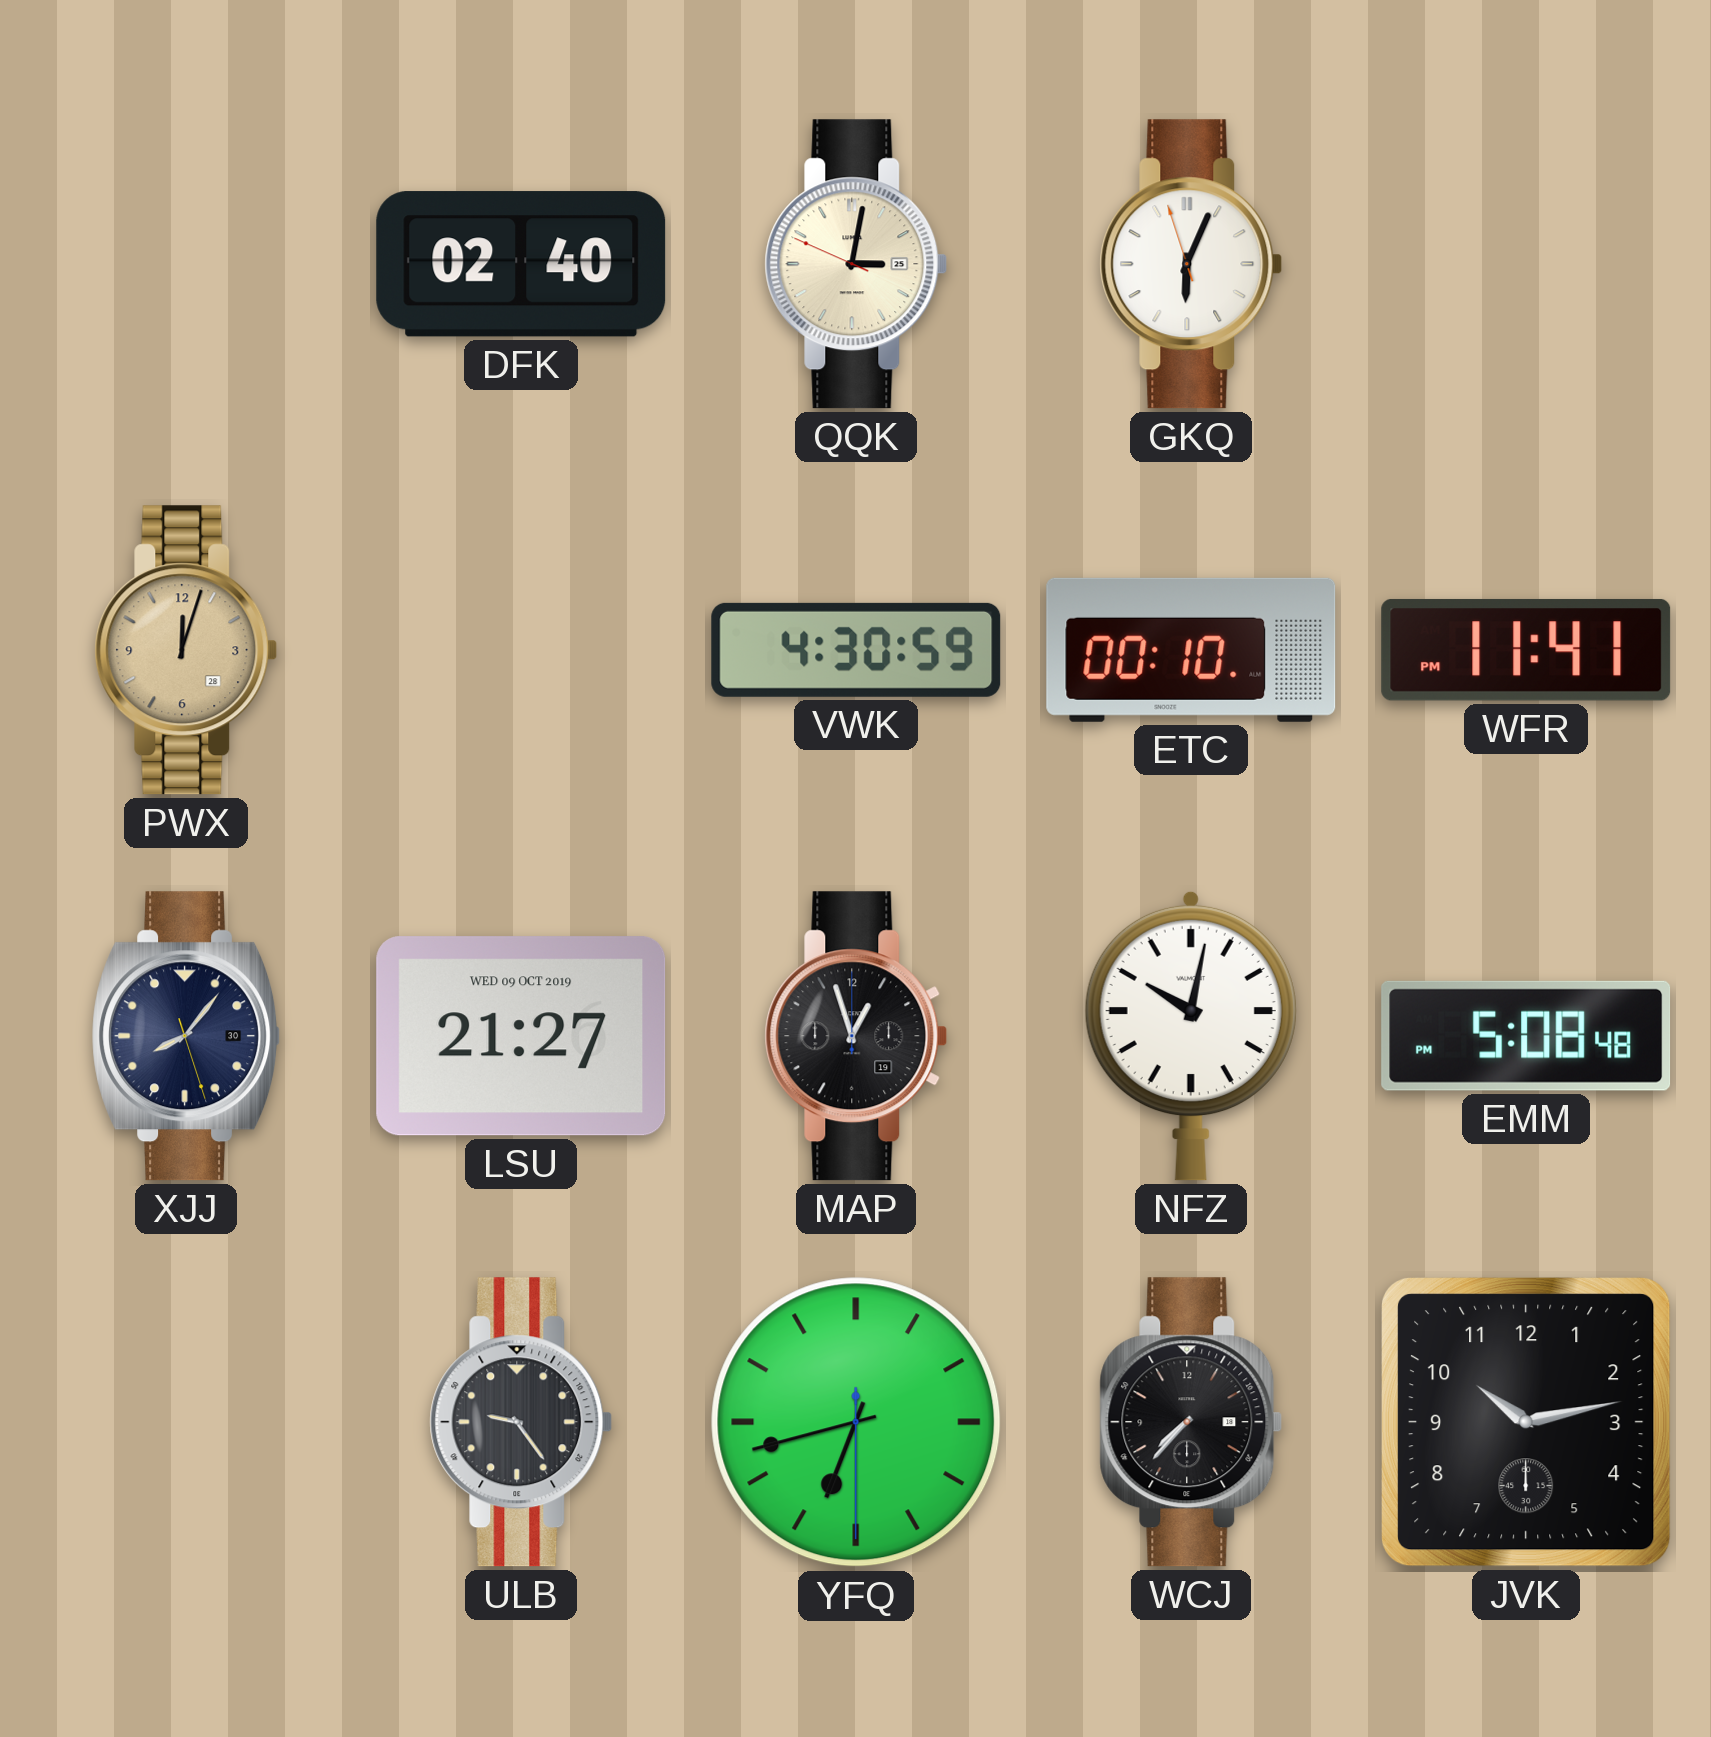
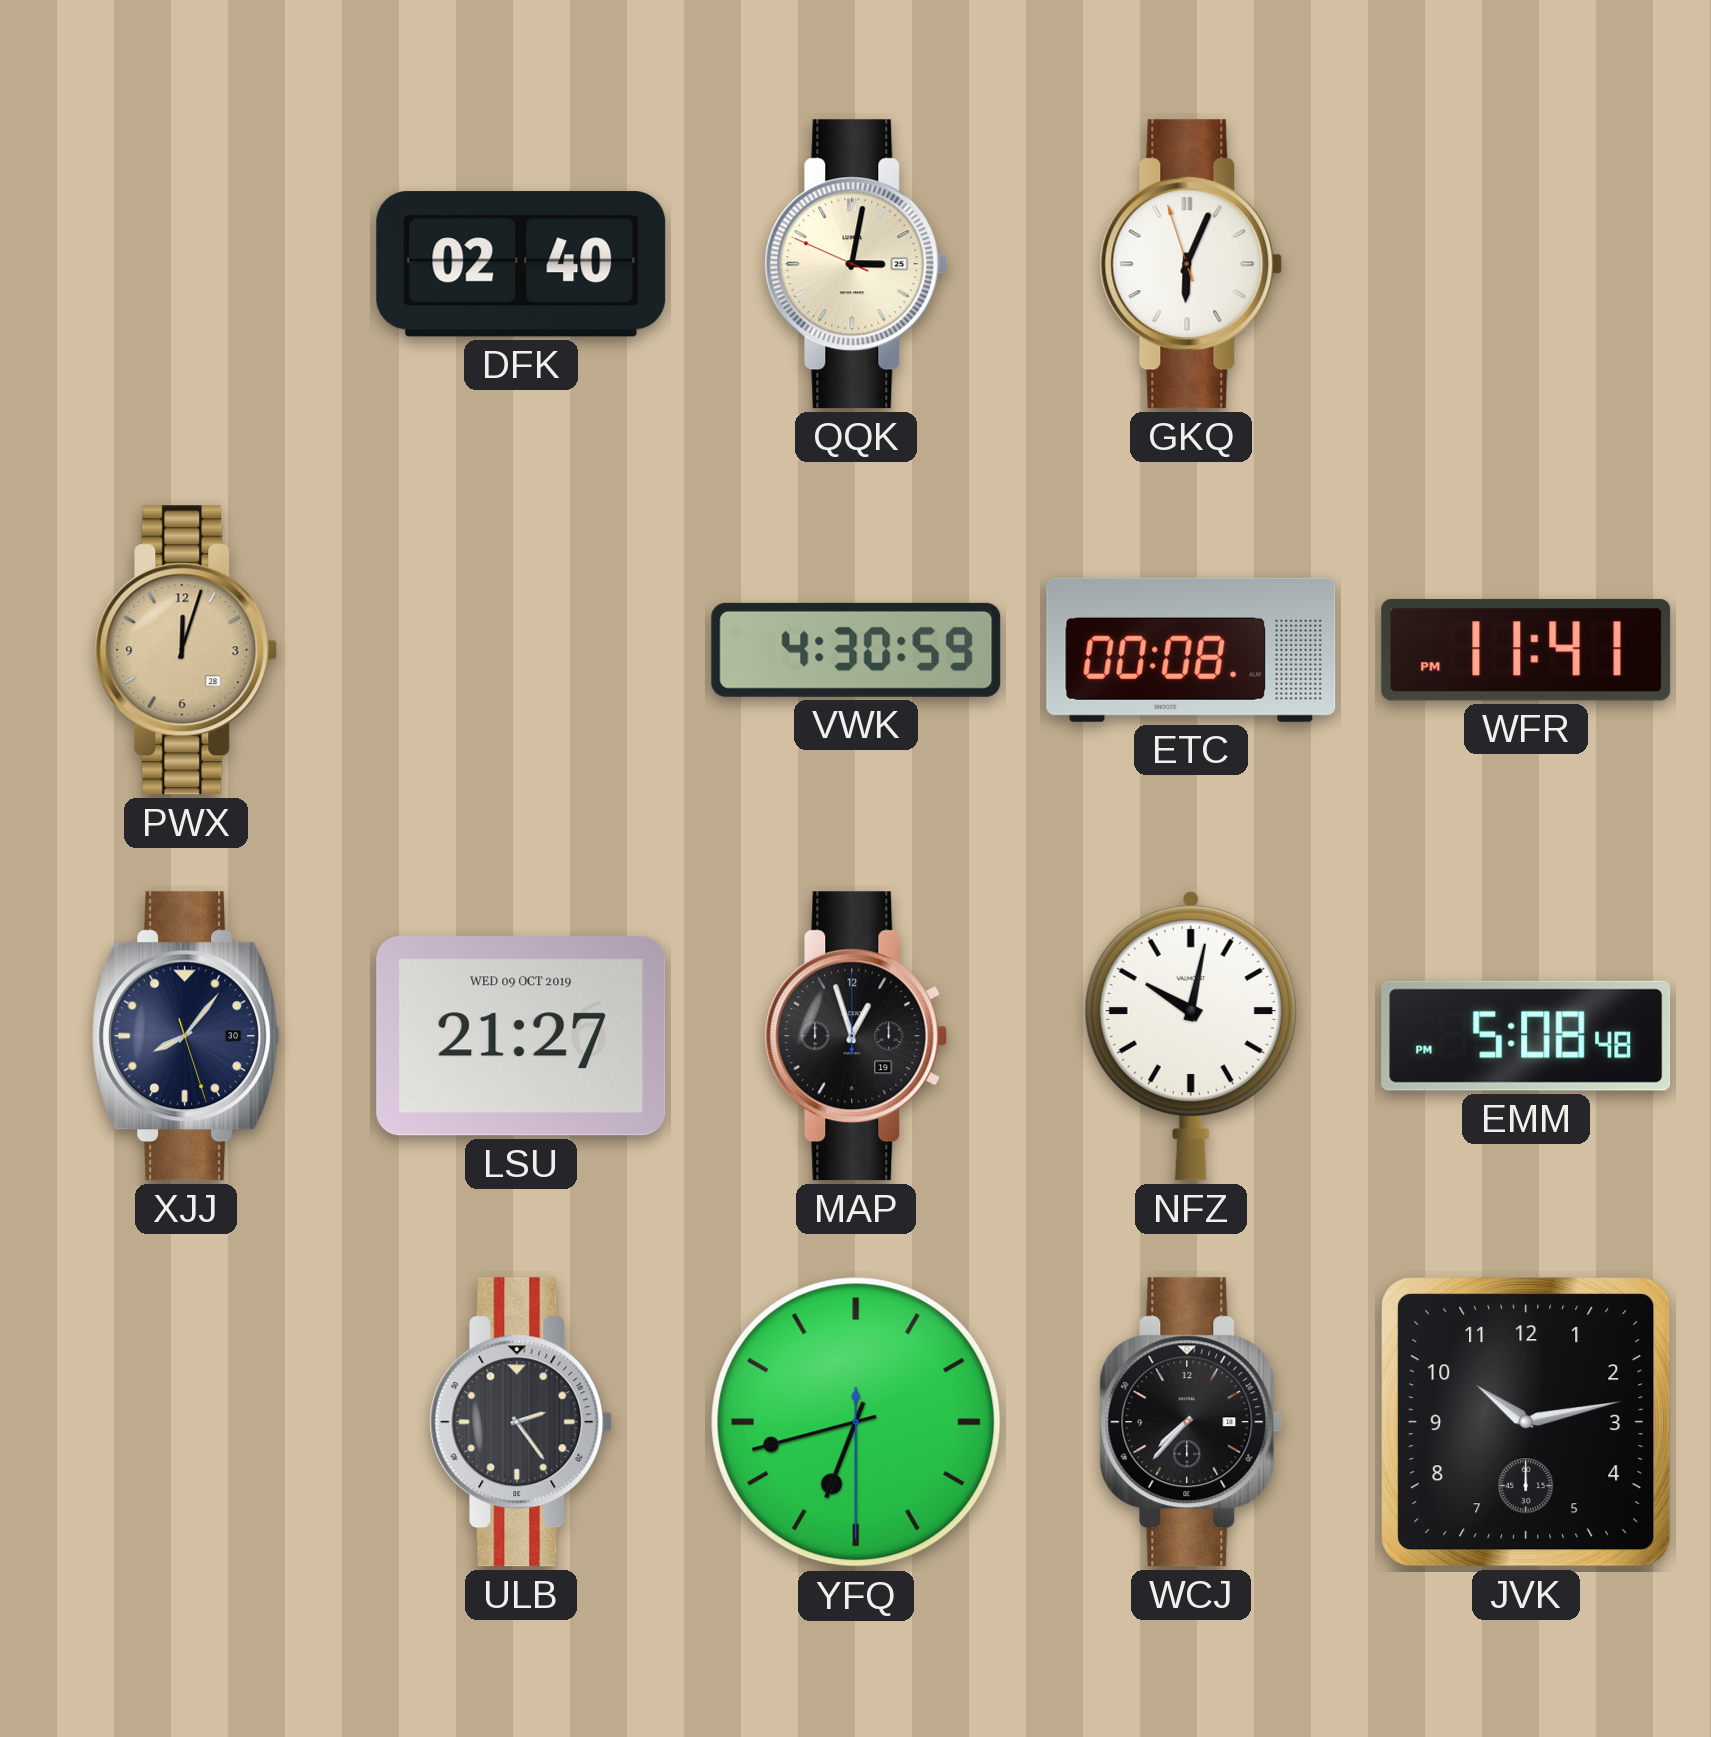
ETC: 00:10 -> 00:08
ULB: 9:24 -> 2:24
